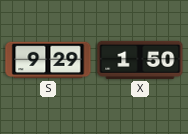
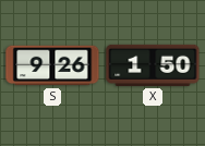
S: 9:29 -> 9:26
